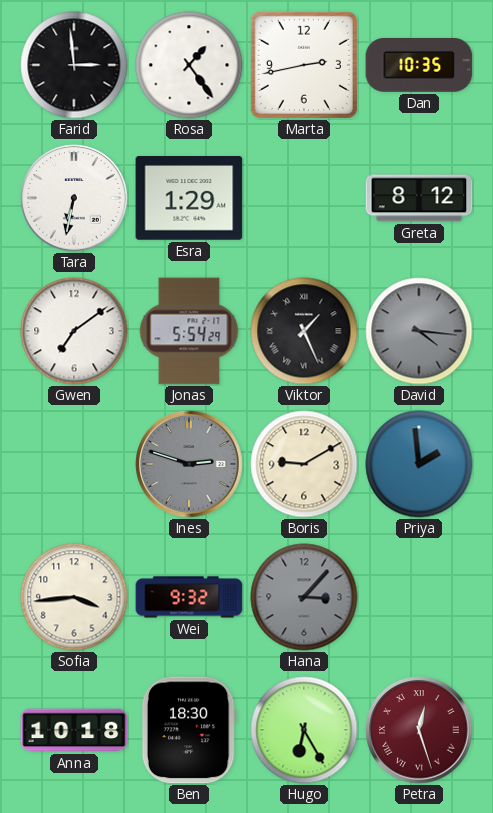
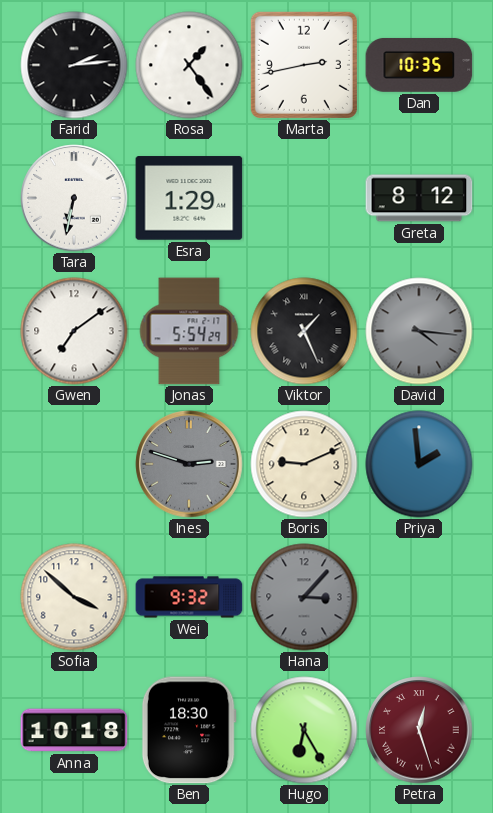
Farid: 2:59 -> 2:14
Boris: 9:10 -> 9:11
Sofia: 3:44 -> 3:52
